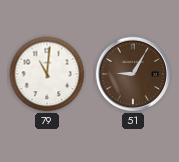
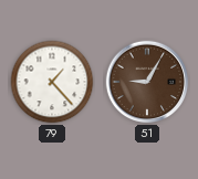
79: 11:01 -> 1:23
